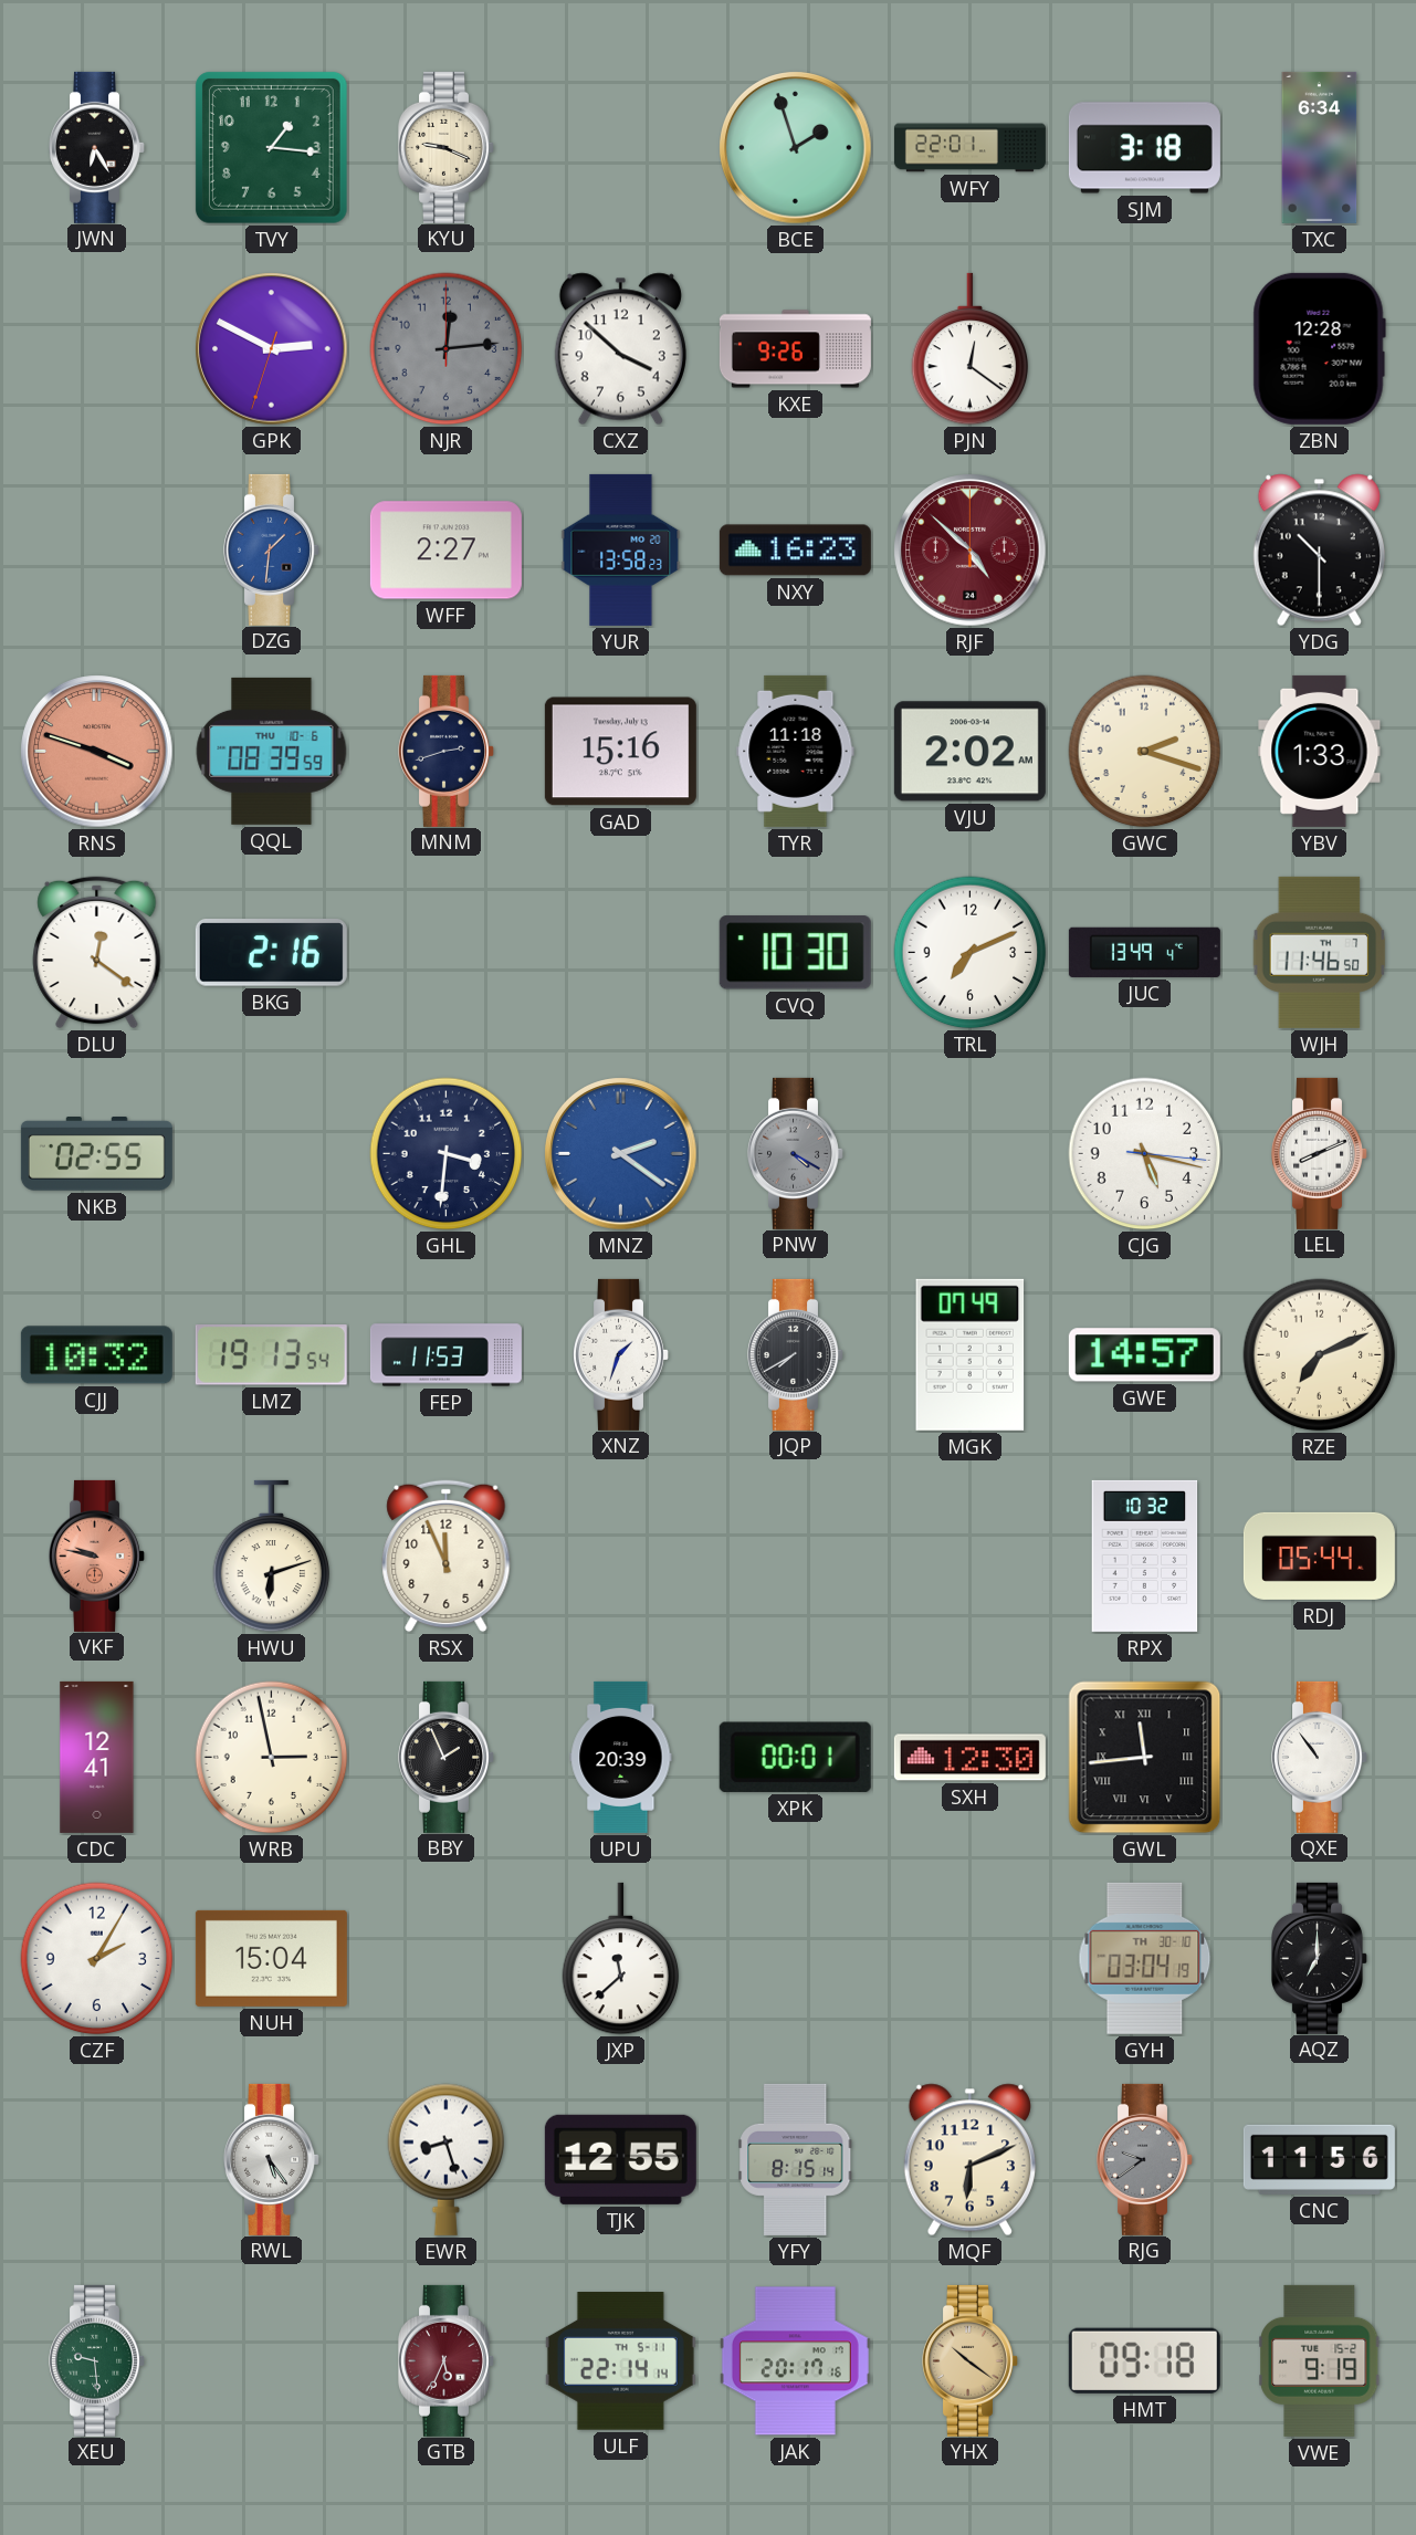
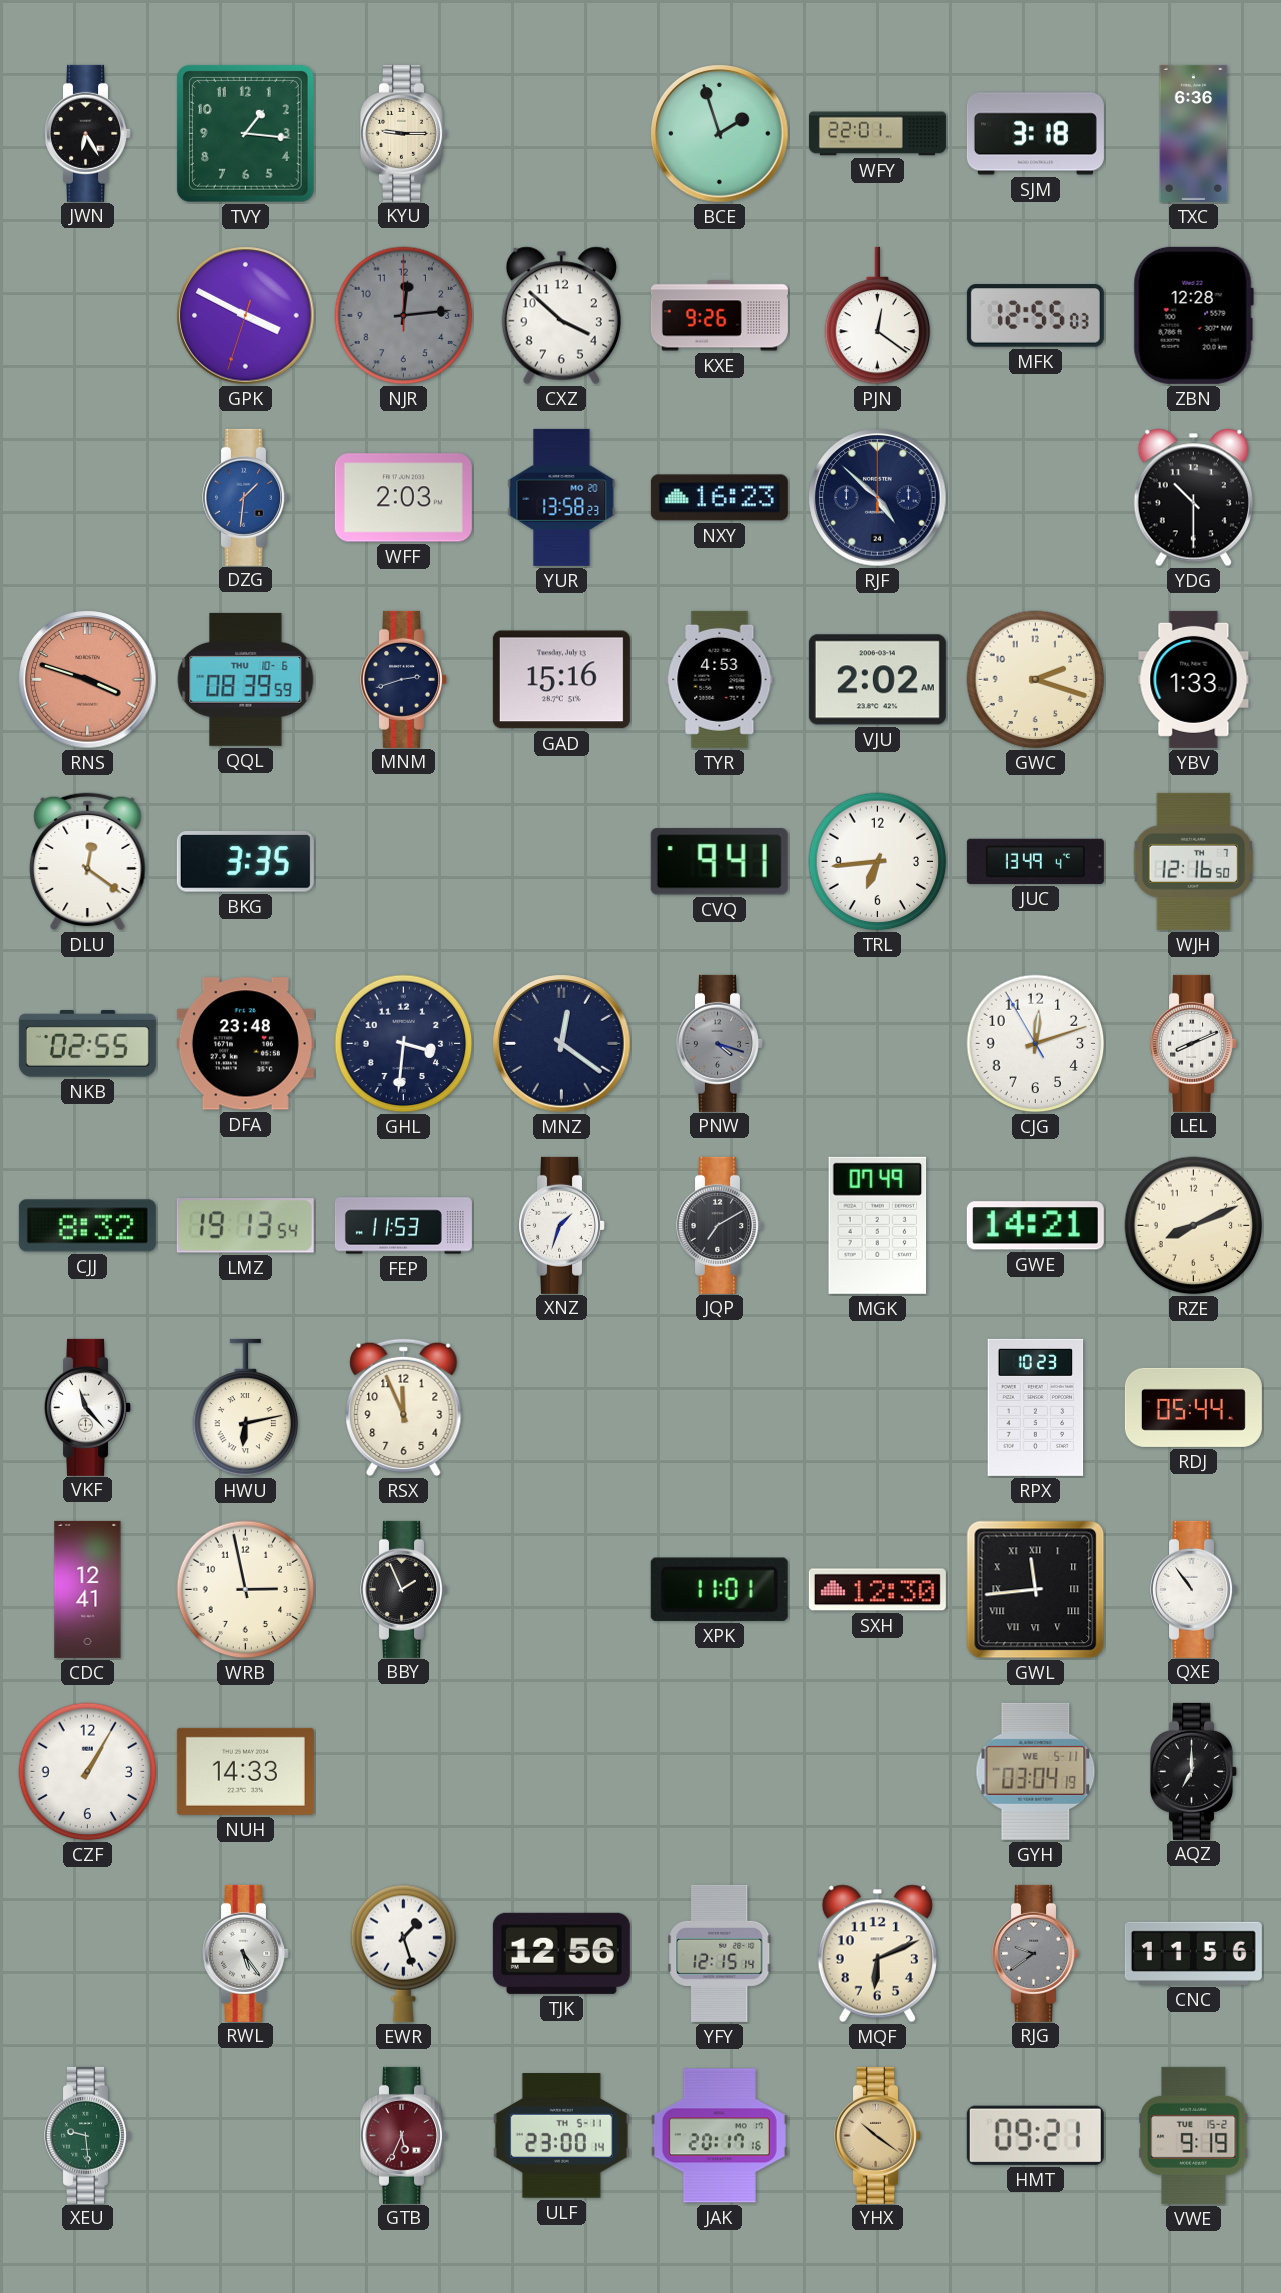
KYU: 9:19 -> 9:15
TXC: 6:34 -> 6:36
GPK: 2:49 -> 3:49
MFK: none -> 12:55
WFF: 2:27 -> 2:03
RJF dial: burgundy -> navy
TYR: 11:18 -> 4:53
BKG: 2:16 -> 3:35
CVQ: 10:30 -> 9:41
TRL: 7:11 -> 6:44
WJH: 11:46 -> 12:16
DFA: none -> 23:48
MNZ: 2:21 -> 12:21
MNZ dial: blue -> navy
PNW: 4:20 -> 4:18
CJG: 5:17 -> 12:11
CJJ: 10:32 -> 8:32
JQP: 7:40 -> 7:10
GWE: 14:57 -> 14:21
RZE: 7:11 -> 8:11
VKF: 9:47 -> 11:23
VKF dial: salmon -> white
HWU: 6:12 -> 6:13
RPX: 10:32 -> 10:23
UPU: 20:39 -> none
XPK: 00:01 -> 11:01
CZF: 2:05 -> 1:05
NUH: 15:04 -> 14:33
JXP: 11:38 -> none
GYH date: TH 30-10 -> WE 5-11
EWR: 8:27 -> 1:27
TJK: 12:55 -> 12:56
YFY: 8:15 -> 12:15
ULF: 22:14 -> 23:00
HMT: 09:18 -> 09:21
